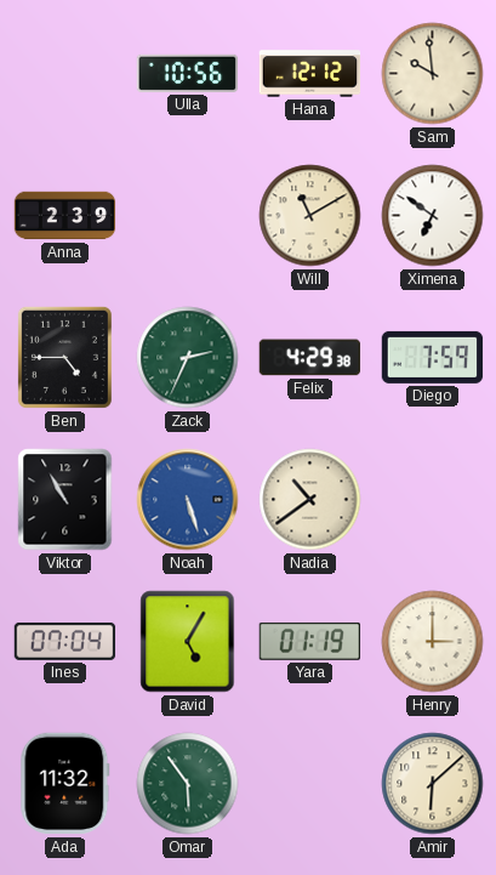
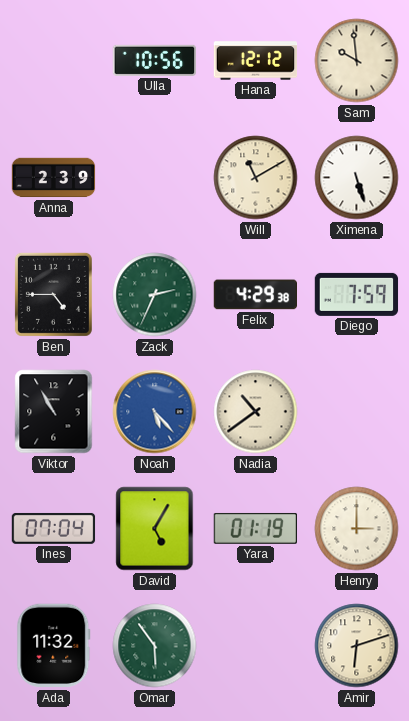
Ximena: 6:51 -> 5:27
Noah: 5:27 -> 5:23
Amir: 6:08 -> 6:12
